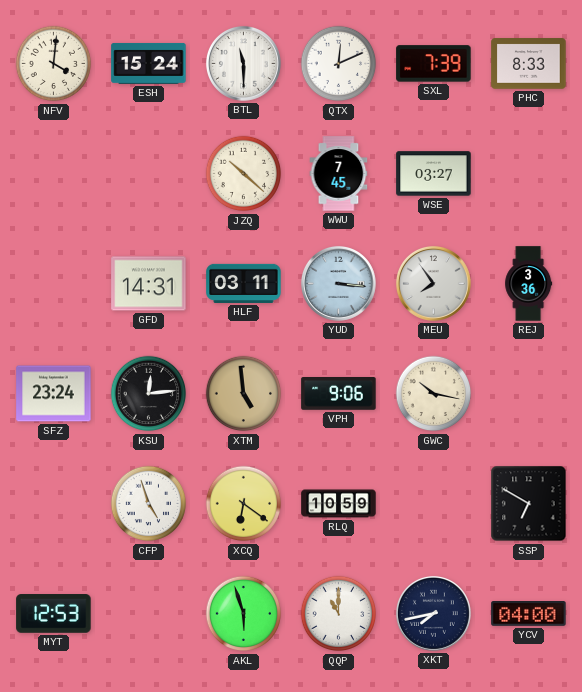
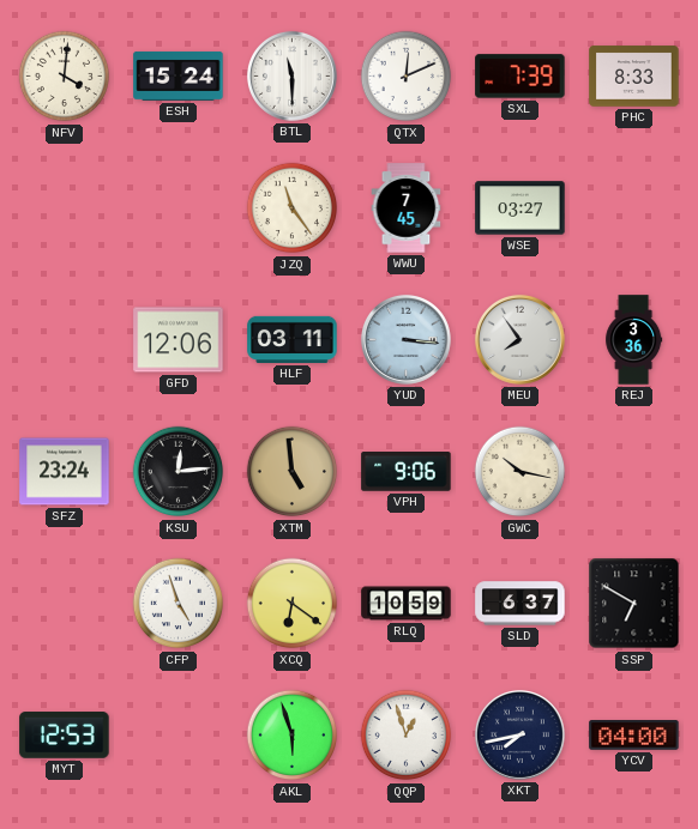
JZQ: 10:22 -> 11:24
GFD: 14:31 -> 12:06
SLD: none -> 6:37
QQP: 11:00 -> 12:57
